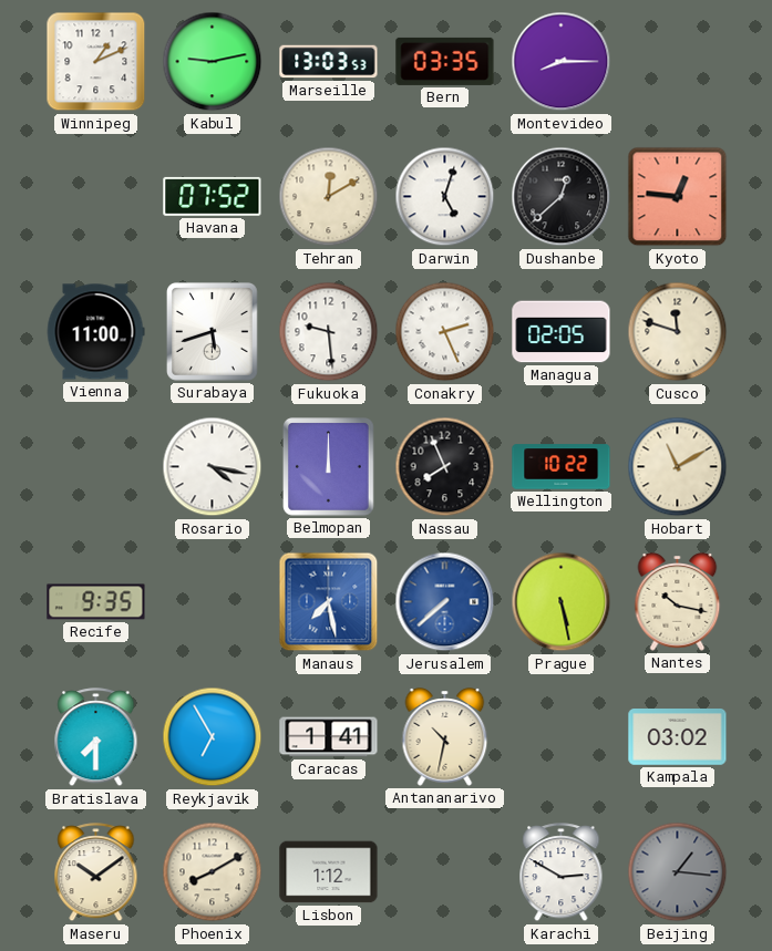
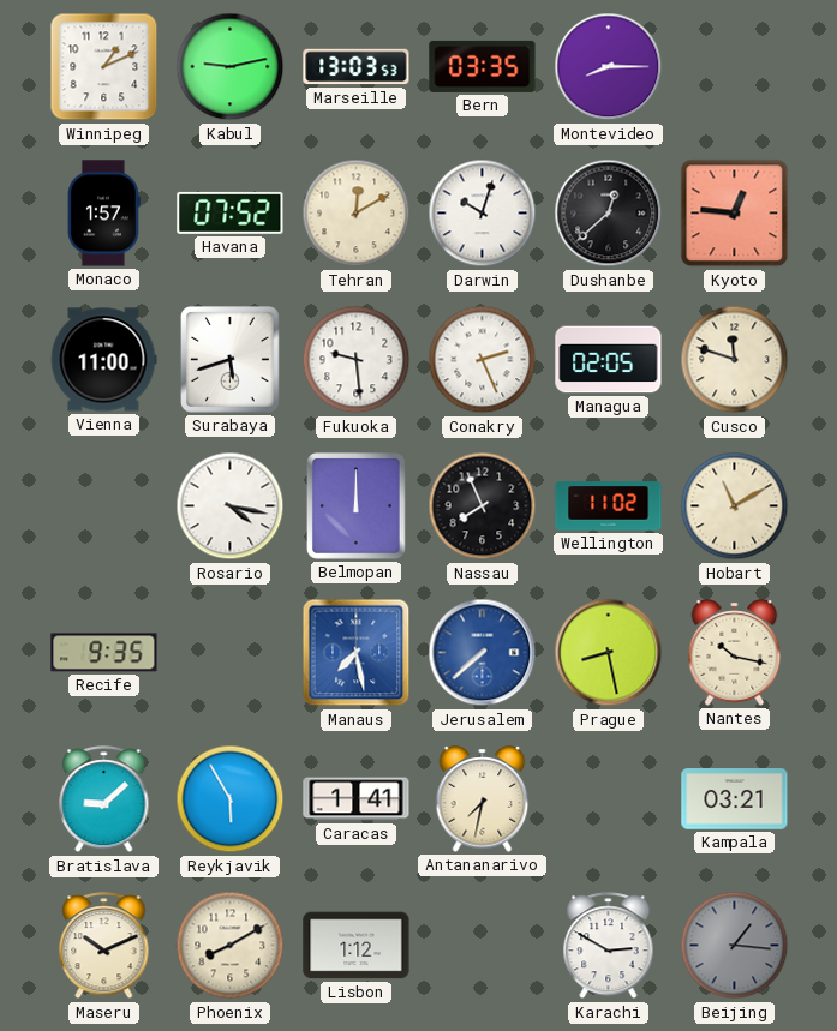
Monaco: none -> 1:57
Darwin: 5:03 -> 10:03
Wellington: 10:22 -> 11:02
Prague: 5:28 -> 8:28
Bratislava: 7:30 -> 9:08
Reykjavik: 6:55 -> 5:55
Antananarivo: 10:32 -> 7:32
Kampala: 03:02 -> 03:21
Maseru: 10:09 -> 10:11
